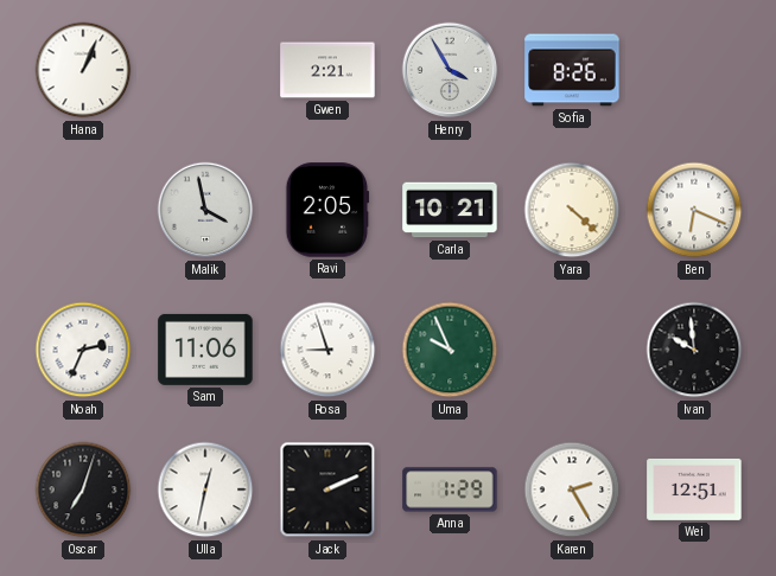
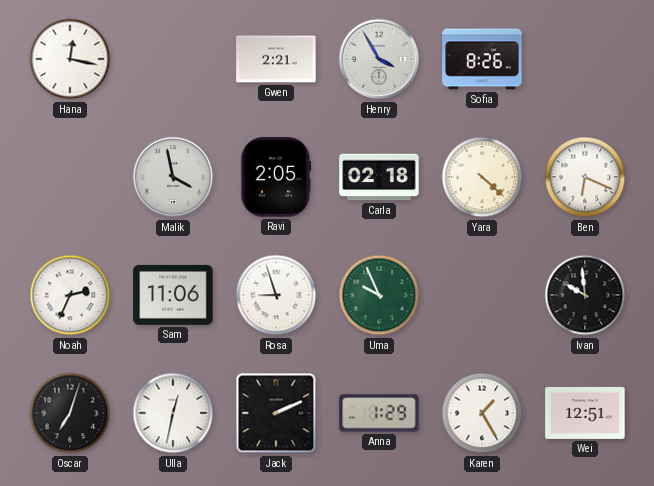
Hana: 1:04 -> 12:17
Carla: 10:21 -> 02:18
Karen: 2:25 -> 1:25
